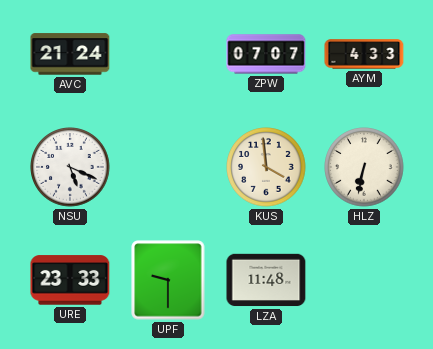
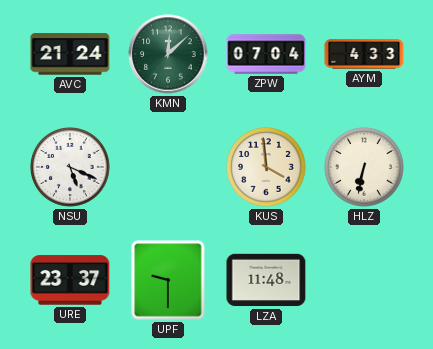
KMN: none -> 12:08
ZPW: 07:07 -> 07:04
URE: 23:33 -> 23:37
